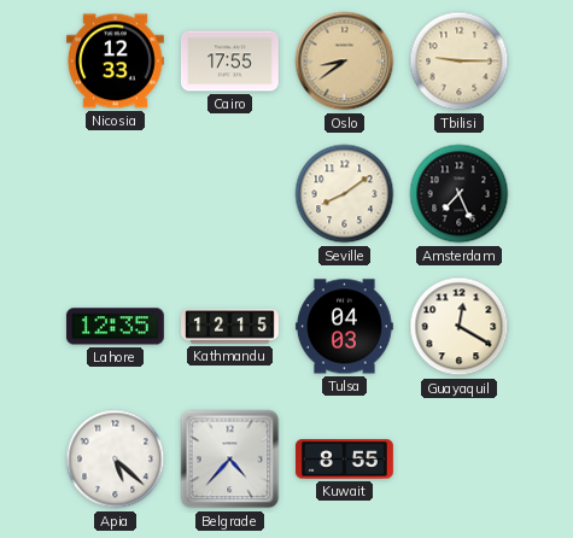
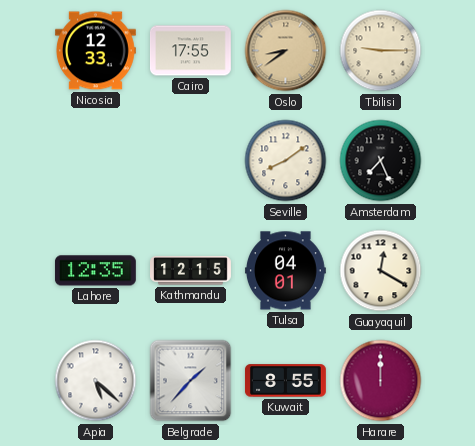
Tulsa: 04:03 -> 04:01
Belgrade: 4:37 -> 1:37
Harare: none -> 12:00
